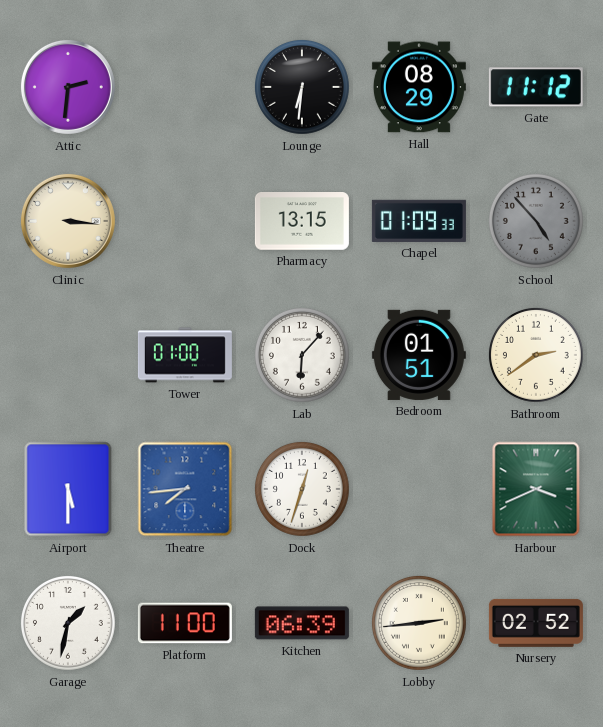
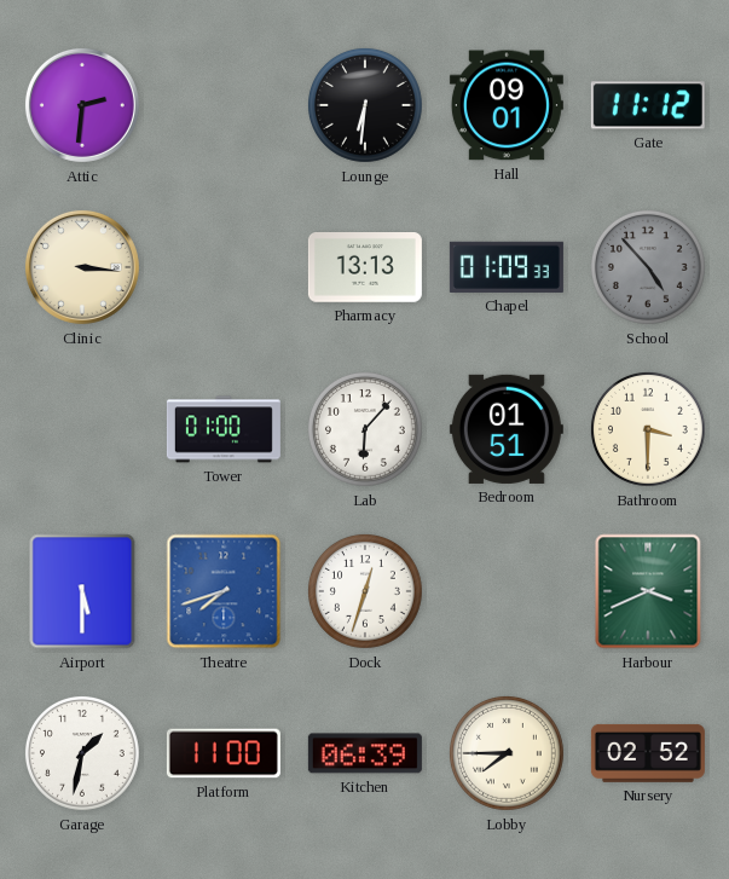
Hall: 08:29 -> 09:01
Pharmacy: 13:15 -> 13:13
Bathroom: 2:39 -> 3:30
Theatre: 7:44 -> 7:42
Lobby: 2:44 -> 7:45
